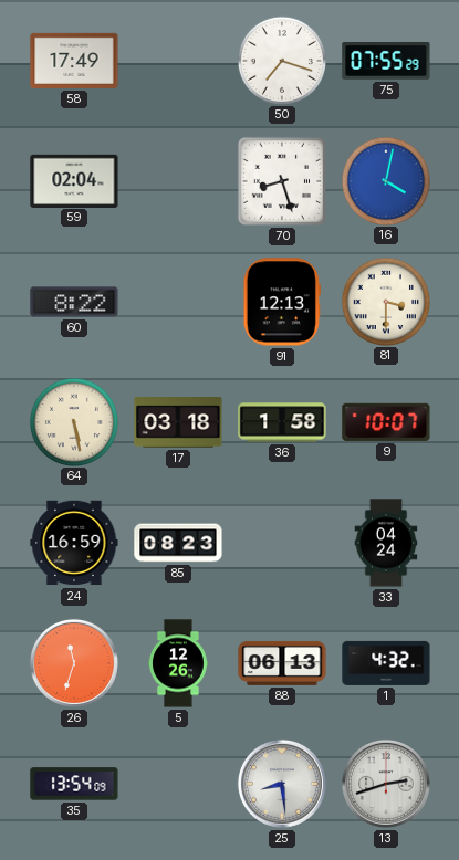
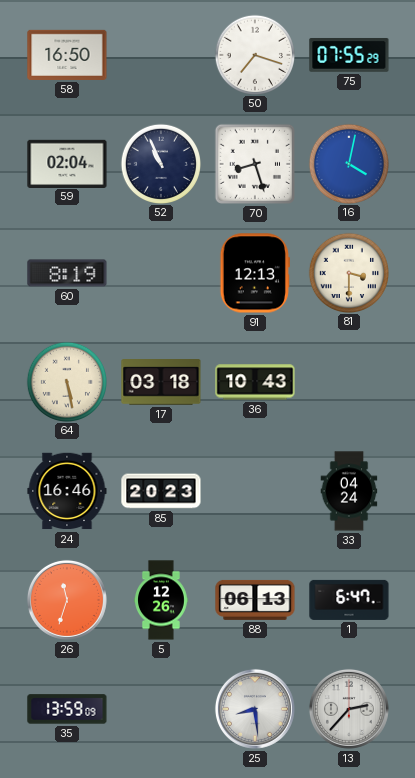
58: 17:49 -> 16:50
52: none -> 10:56
60: 8:22 -> 8:19
36: 1:58 -> 10:43
9: 10:07 -> none
24: 16:59 -> 16:46
85: 08:23 -> 20:23
1: 4:32 -> 6:47
35: 13:54 -> 13:59
13: 2:42 -> 2:37
